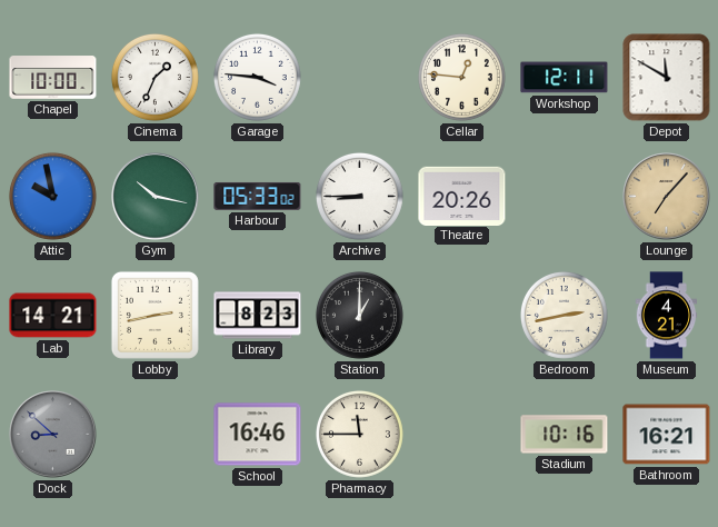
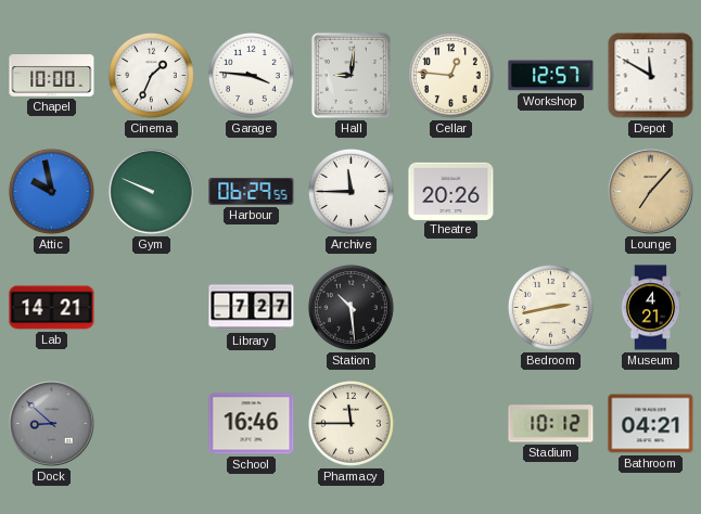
Hall: none -> 9:01
Workshop: 12:11 -> 12:57
Gym: 10:17 -> 9:49
Harbour: 05:33 -> 06:29
Archive: 8:45 -> 11:45
Lobby: 2:43 -> none
Library: 8:23 -> 7:27
Station: 1:00 -> 10:29
Stadium: 10:16 -> 10:12
Bathroom: 16:21 -> 04:21
